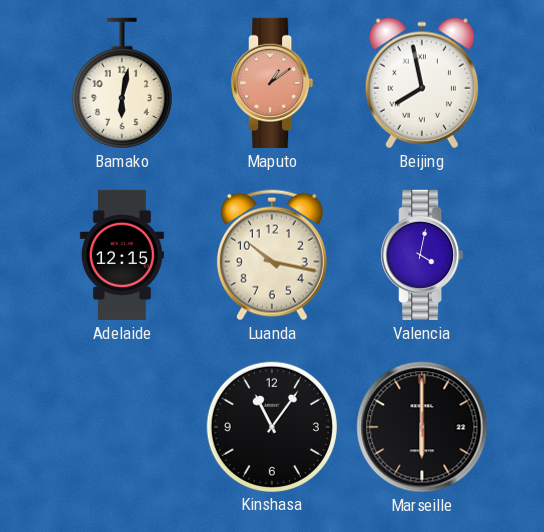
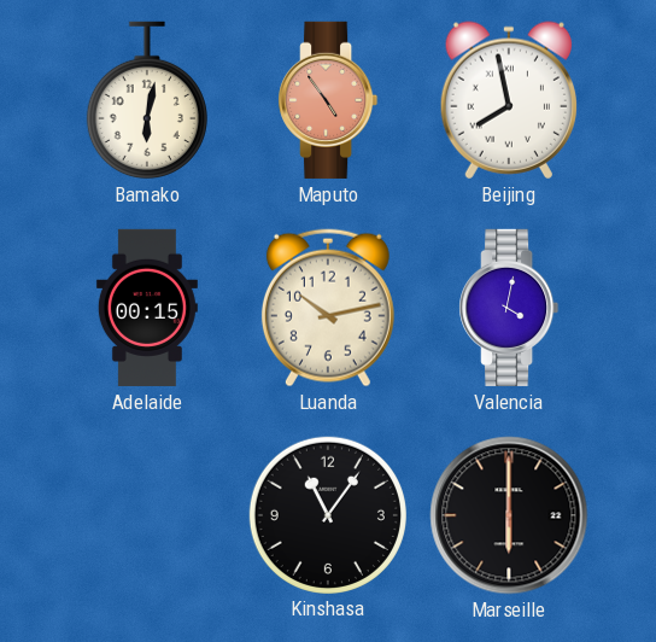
Maputo: 1:09 -> 4:54
Adelaide: 12:15 -> 00:15
Luanda: 10:17 -> 10:13
